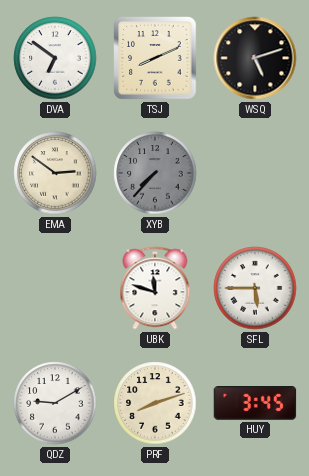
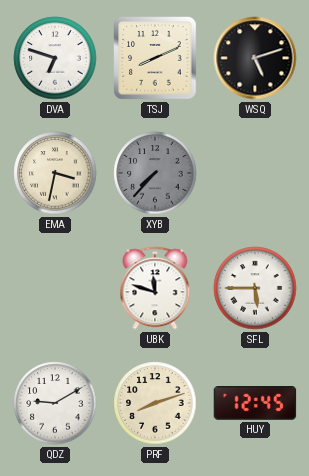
DVA: 6:51 -> 6:48
EMA: 2:51 -> 3:32
HUY: 3:45 -> 12:45
